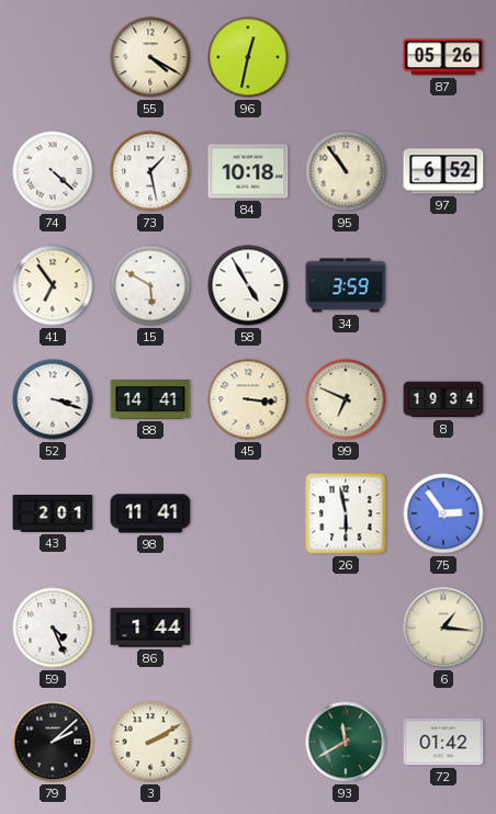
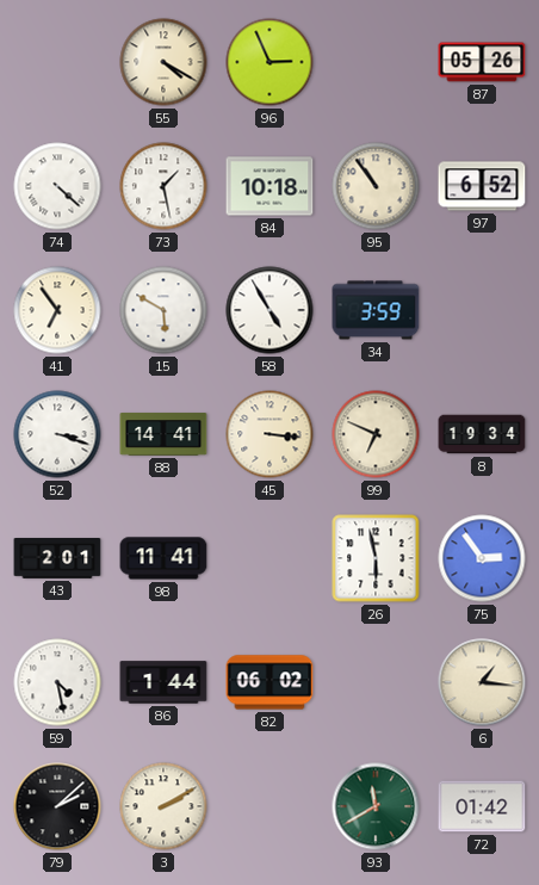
96: 12:32 -> 2:56
59: 4:26 -> 4:28
82: none -> 06:02
